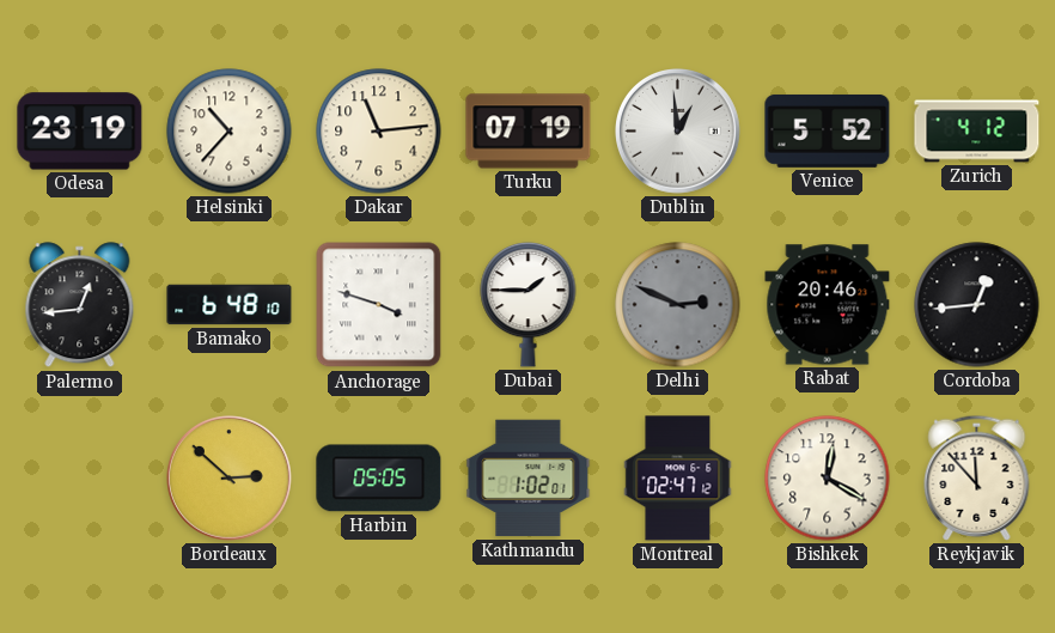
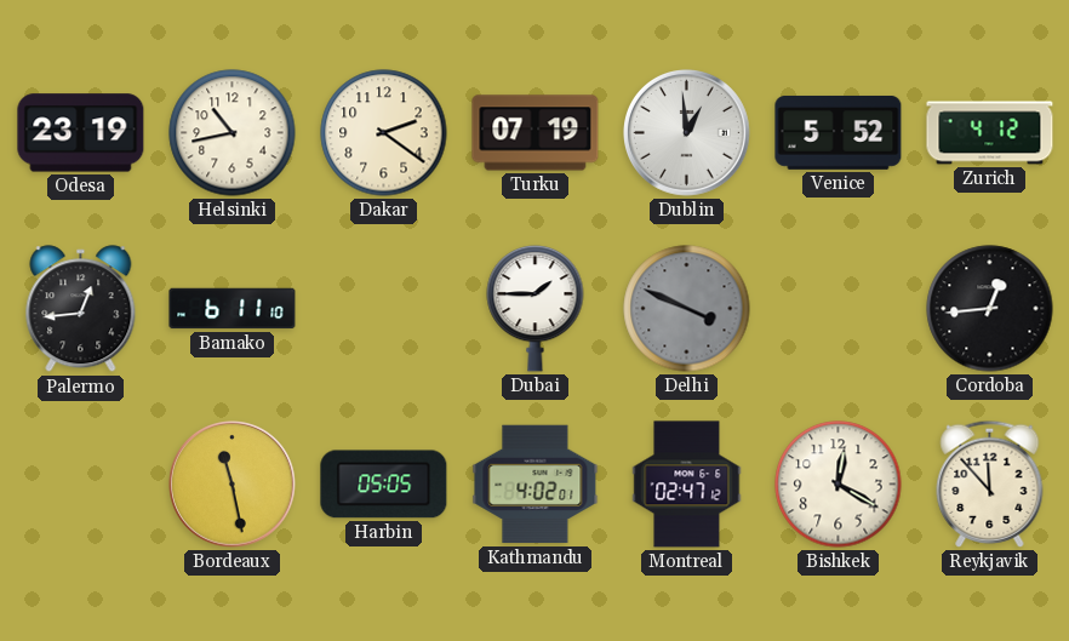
Helsinki: 10:37 -> 10:43
Dakar: 11:14 -> 2:21
Bamako: 6:48 -> 6:11
Anchorage: 3:48 -> none
Delhi: 2:49 -> 3:49
Rabat: 20:46 -> none
Bordeaux: 2:52 -> 11:28
Kathmandu: 1:02 -> 4:02
